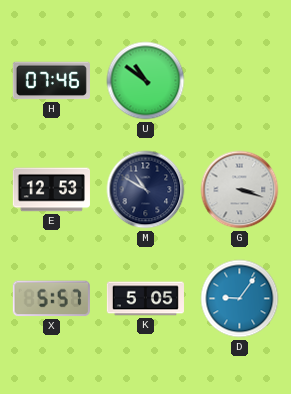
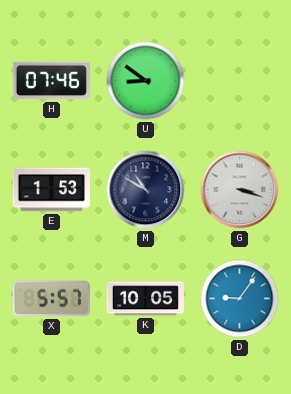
U: 10:51 -> 8:51
E: 12:53 -> 1:53
K: 5:05 -> 10:05
